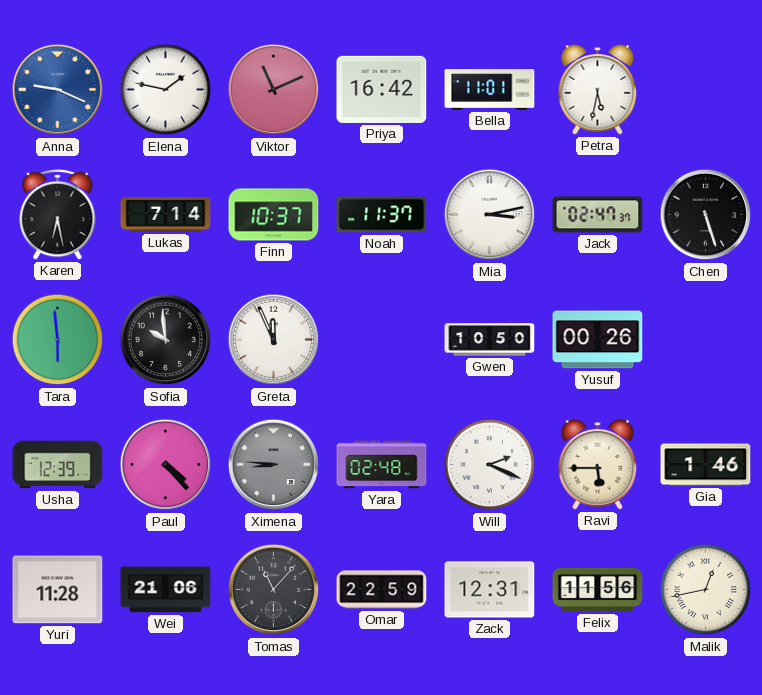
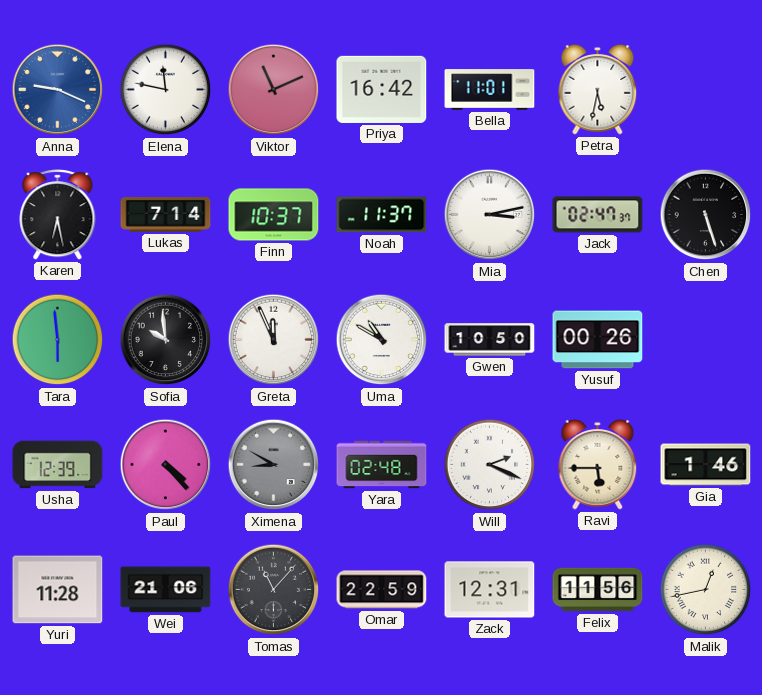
Elena: 1:47 -> 11:47
Uma: none -> 10:50
Ximena: 8:46 -> 8:50
